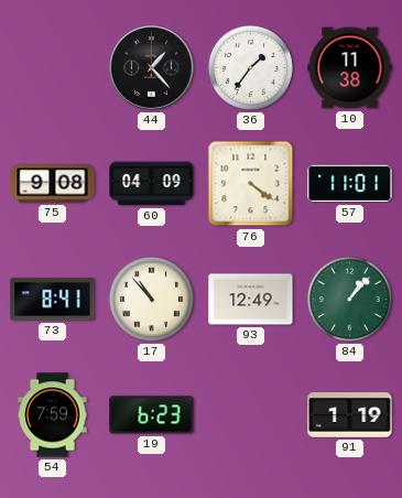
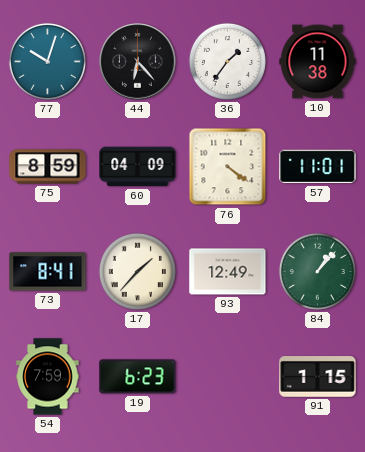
77: none -> 10:03
44: 1:23 -> 6:23
75: 9:08 -> 8:59
17: 10:53 -> 1:37
91: 1:19 -> 1:15
